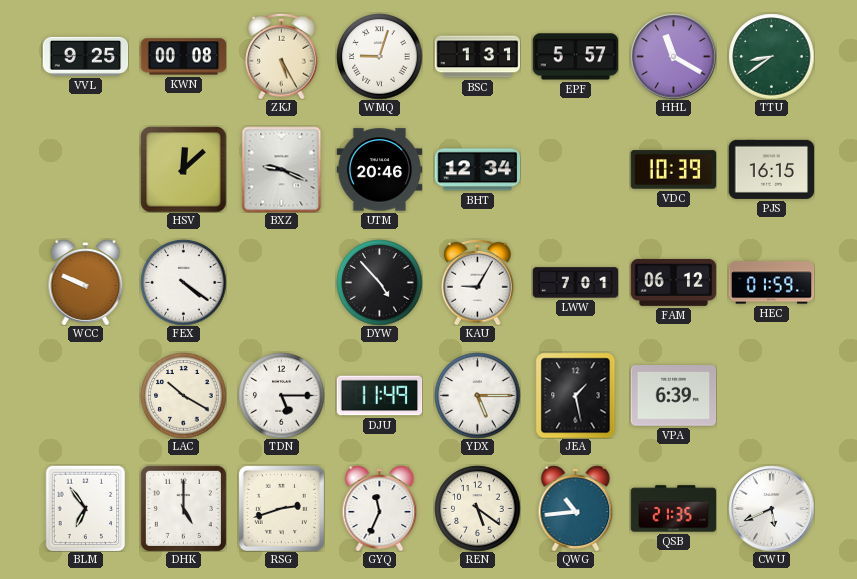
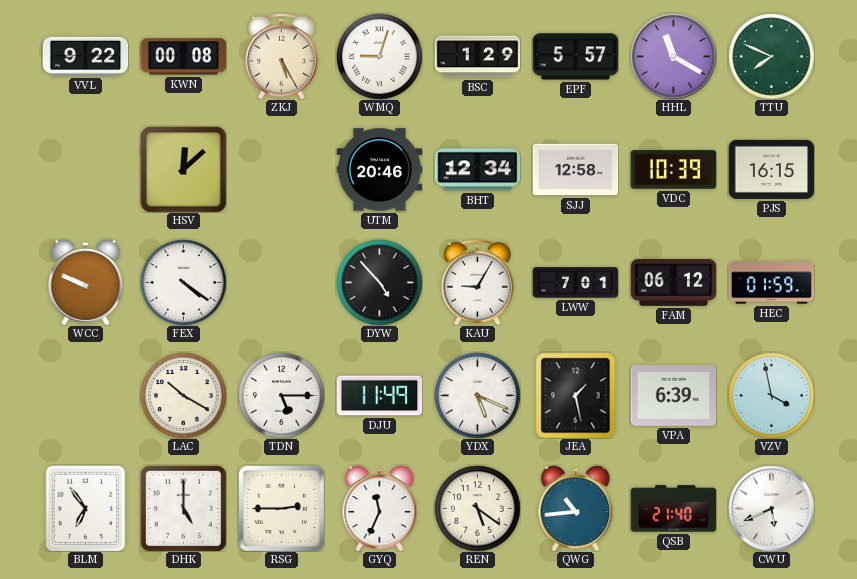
VVL: 9:25 -> 9:22
BSC: 1:31 -> 1:29
TTU: 8:39 -> 7:49
BXZ: 9:19 -> none
SJJ: none -> 12:58
YDX: 5:15 -> 5:19
VZV: none -> 3:58
RSG: 2:42 -> 2:45
QSB: 21:35 -> 21:40
